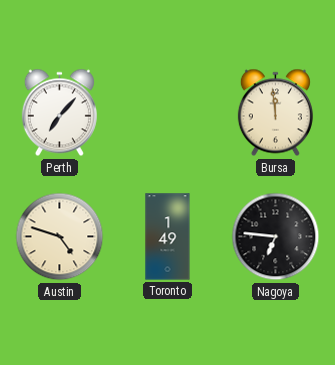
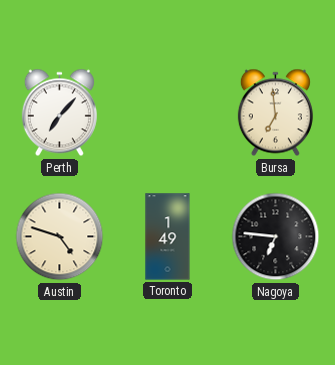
Bursa: 11:59 -> 6:59
